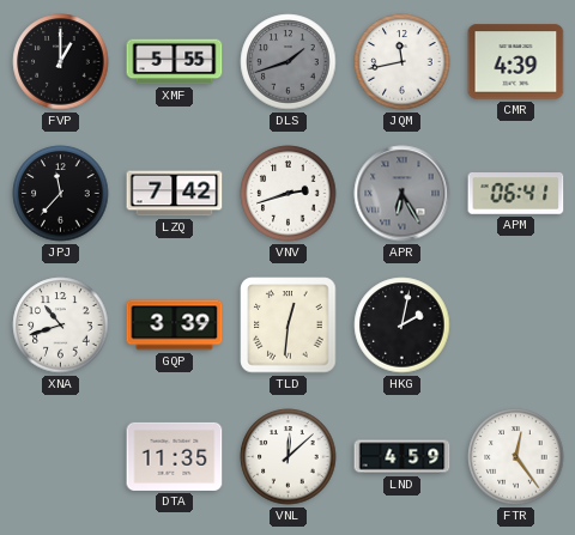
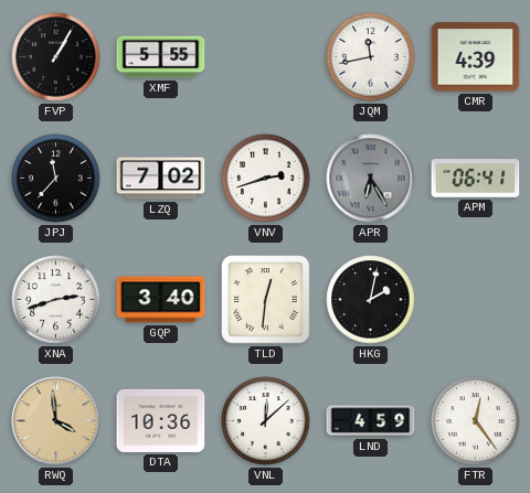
FVP: 1:00 -> 1:05
DLS: 1:42 -> none
LZQ: 7:42 -> 7:02
XNA: 10:42 -> 2:42
GQP: 3:39 -> 3:40
RWQ: none -> 3:59
DTA: 11:35 -> 10:36
